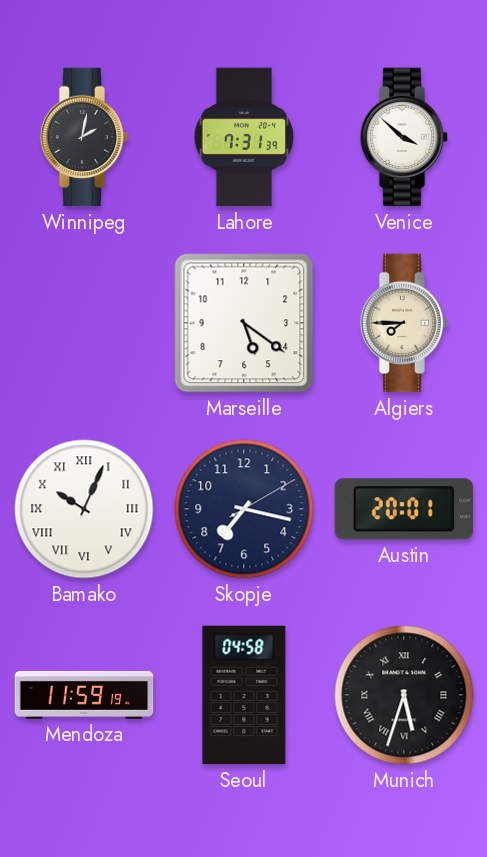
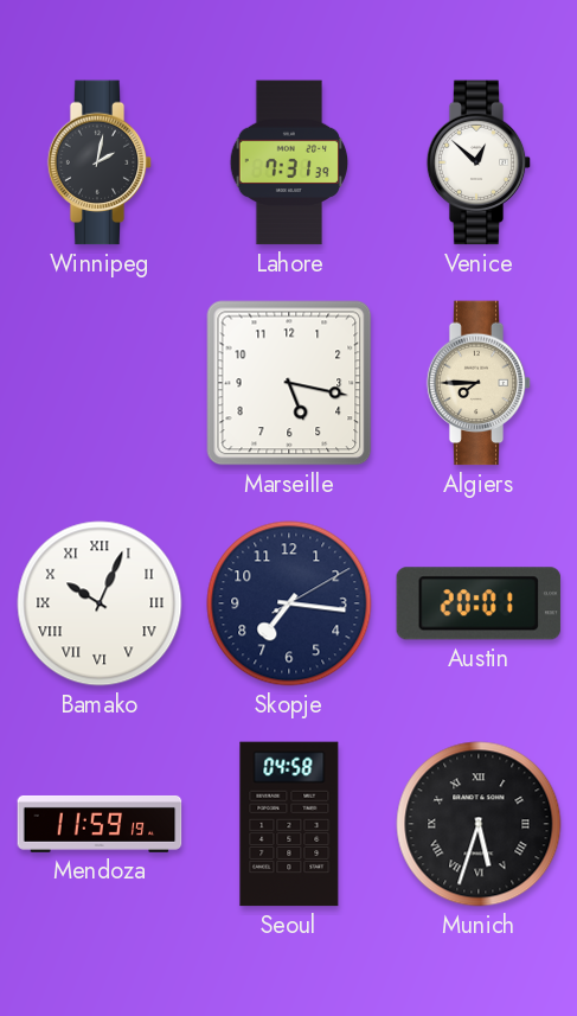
Venice: 3:52 -> 12:52
Marseille: 5:21 -> 5:17
Skopje: 7:17 -> 7:16
